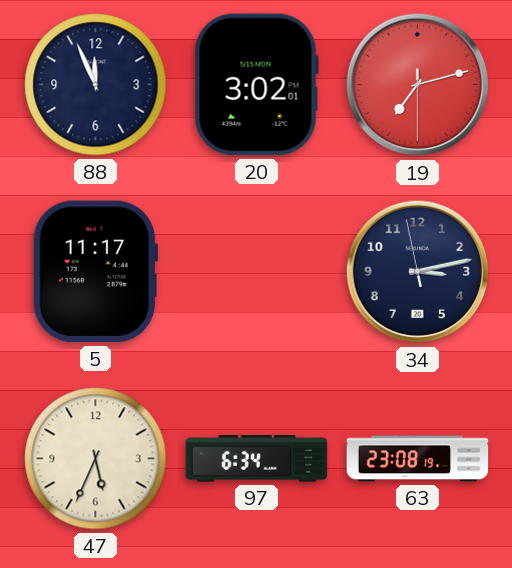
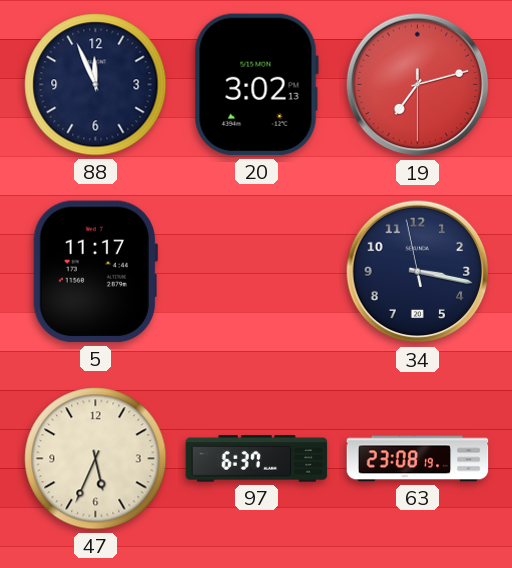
20: 3:02:01 -> 3:02:13
34: 3:12 -> 3:16
97: 6:34 -> 6:37
